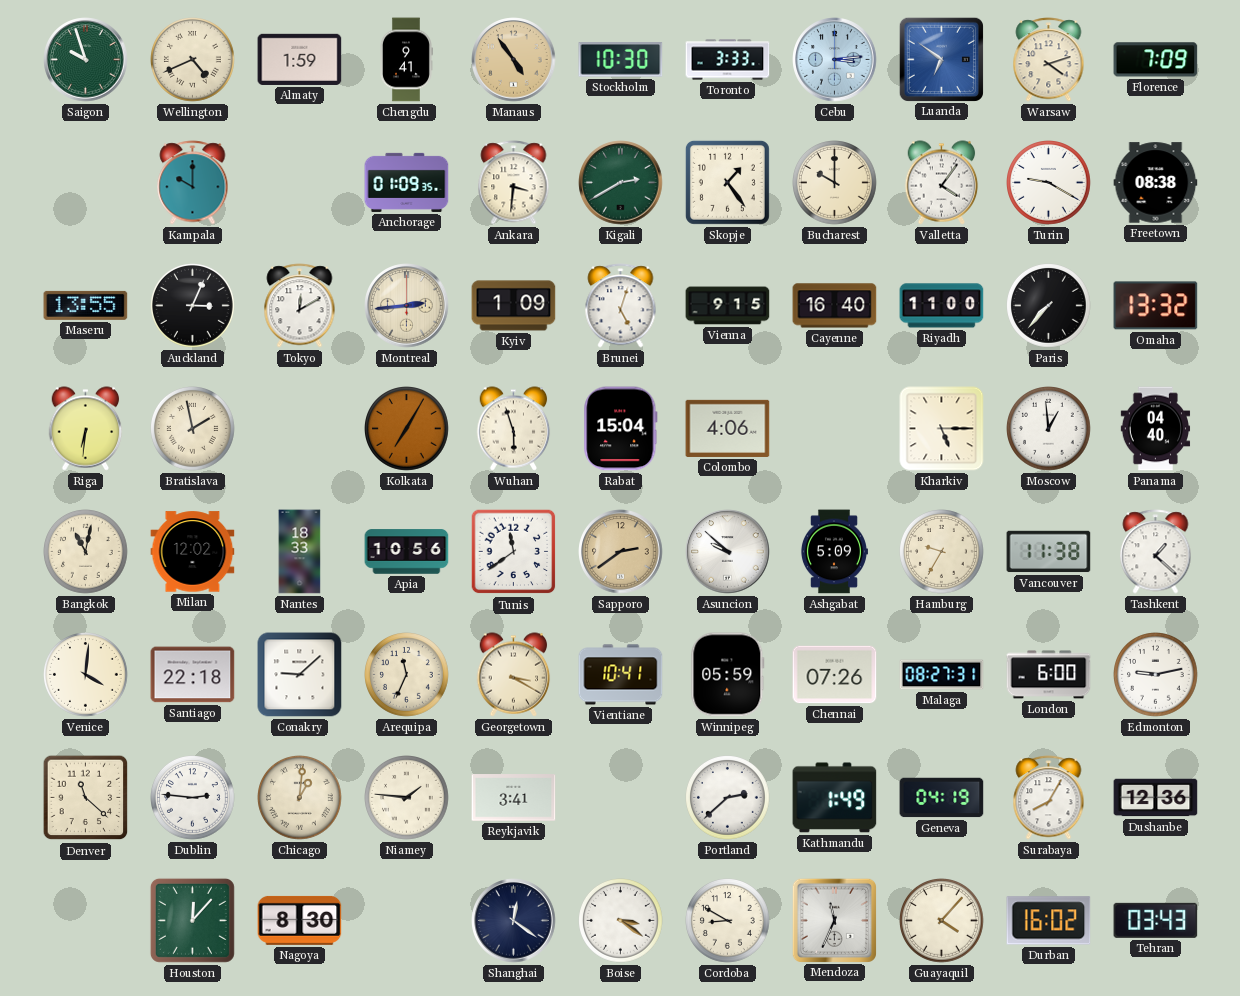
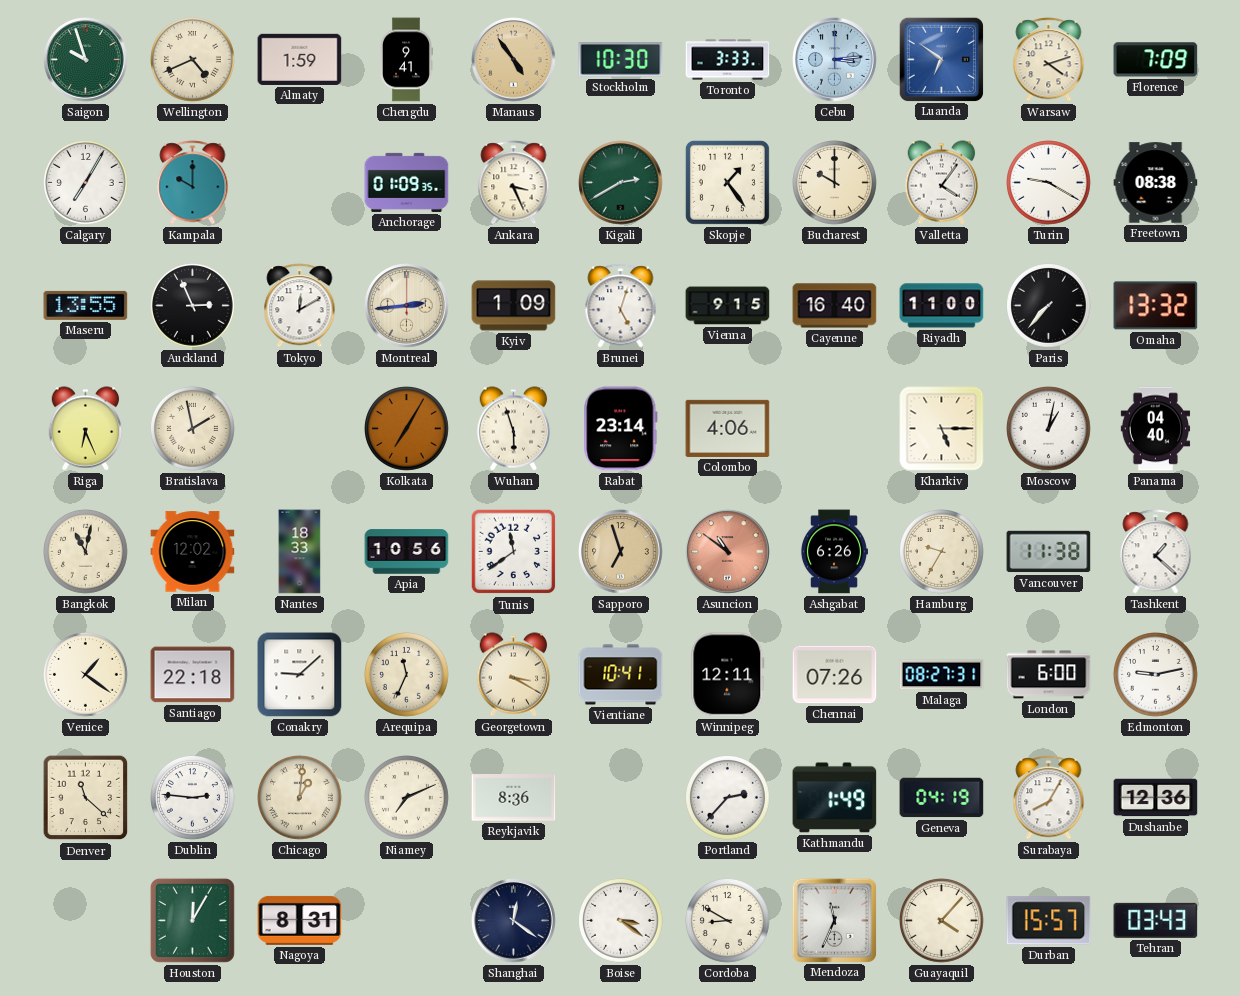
Calgary: none -> 7:05
Ankara: 3:31 -> 3:26
Auckland: 3:04 -> 2:56
Riga: 6:31 -> 6:26
Rabat: 15:04 -> 23:14
Moscow: 12:59 -> 1:02
Sapporo: 2:39 -> 6:57
Asuncion: 9:52 -> 10:51
Asuncion dial: white -> salmon
Ashgabat: 5:09 -> 6:26
Venice: 4:01 -> 1:21
Winnipeg: 05:59 -> 12:11
Niamey: 1:46 -> 7:11
Reykjavik: 3:41 -> 8:36
Portland: 2:38 -> 2:37
Houston: 12:07 -> 12:05
Nagoya: 8:30 -> 8:31
Durban: 16:02 -> 15:57
